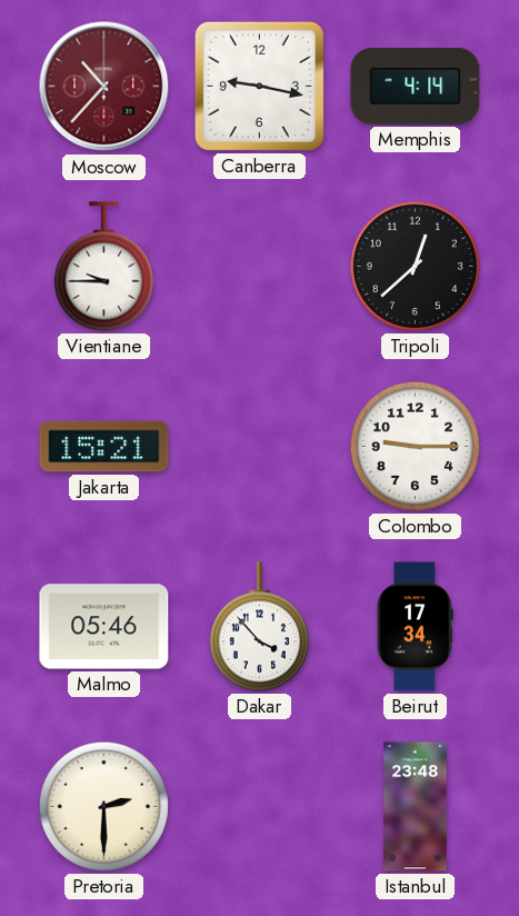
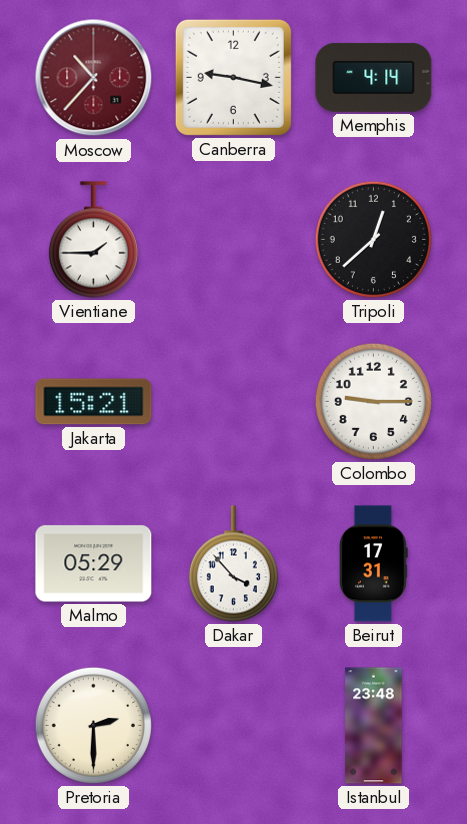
Vientiane: 9:45 -> 1:45
Malmo: 05:46 -> 05:29
Beirut: 17:34 -> 17:31
